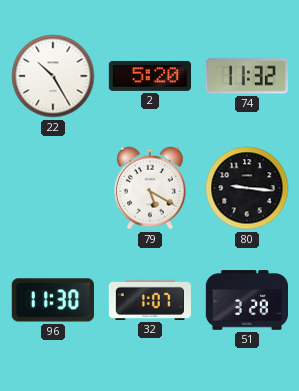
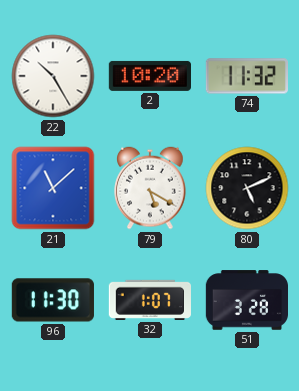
2: 5:20 -> 10:20
21: none -> 11:08
80: 9:16 -> 5:11
